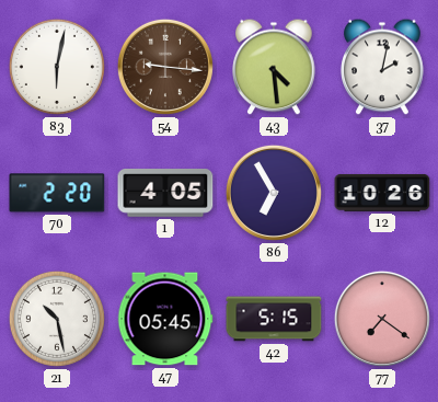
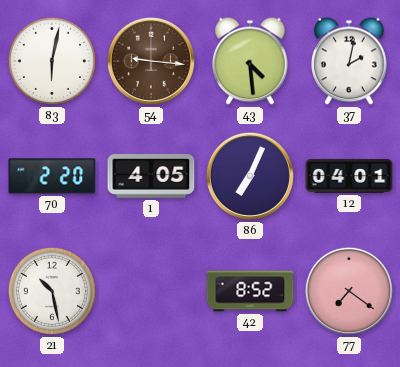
86: 6:55 -> 7:04
12: 10:26 -> 04:01
47: 05:45 -> none
42: 5:15 -> 8:52
